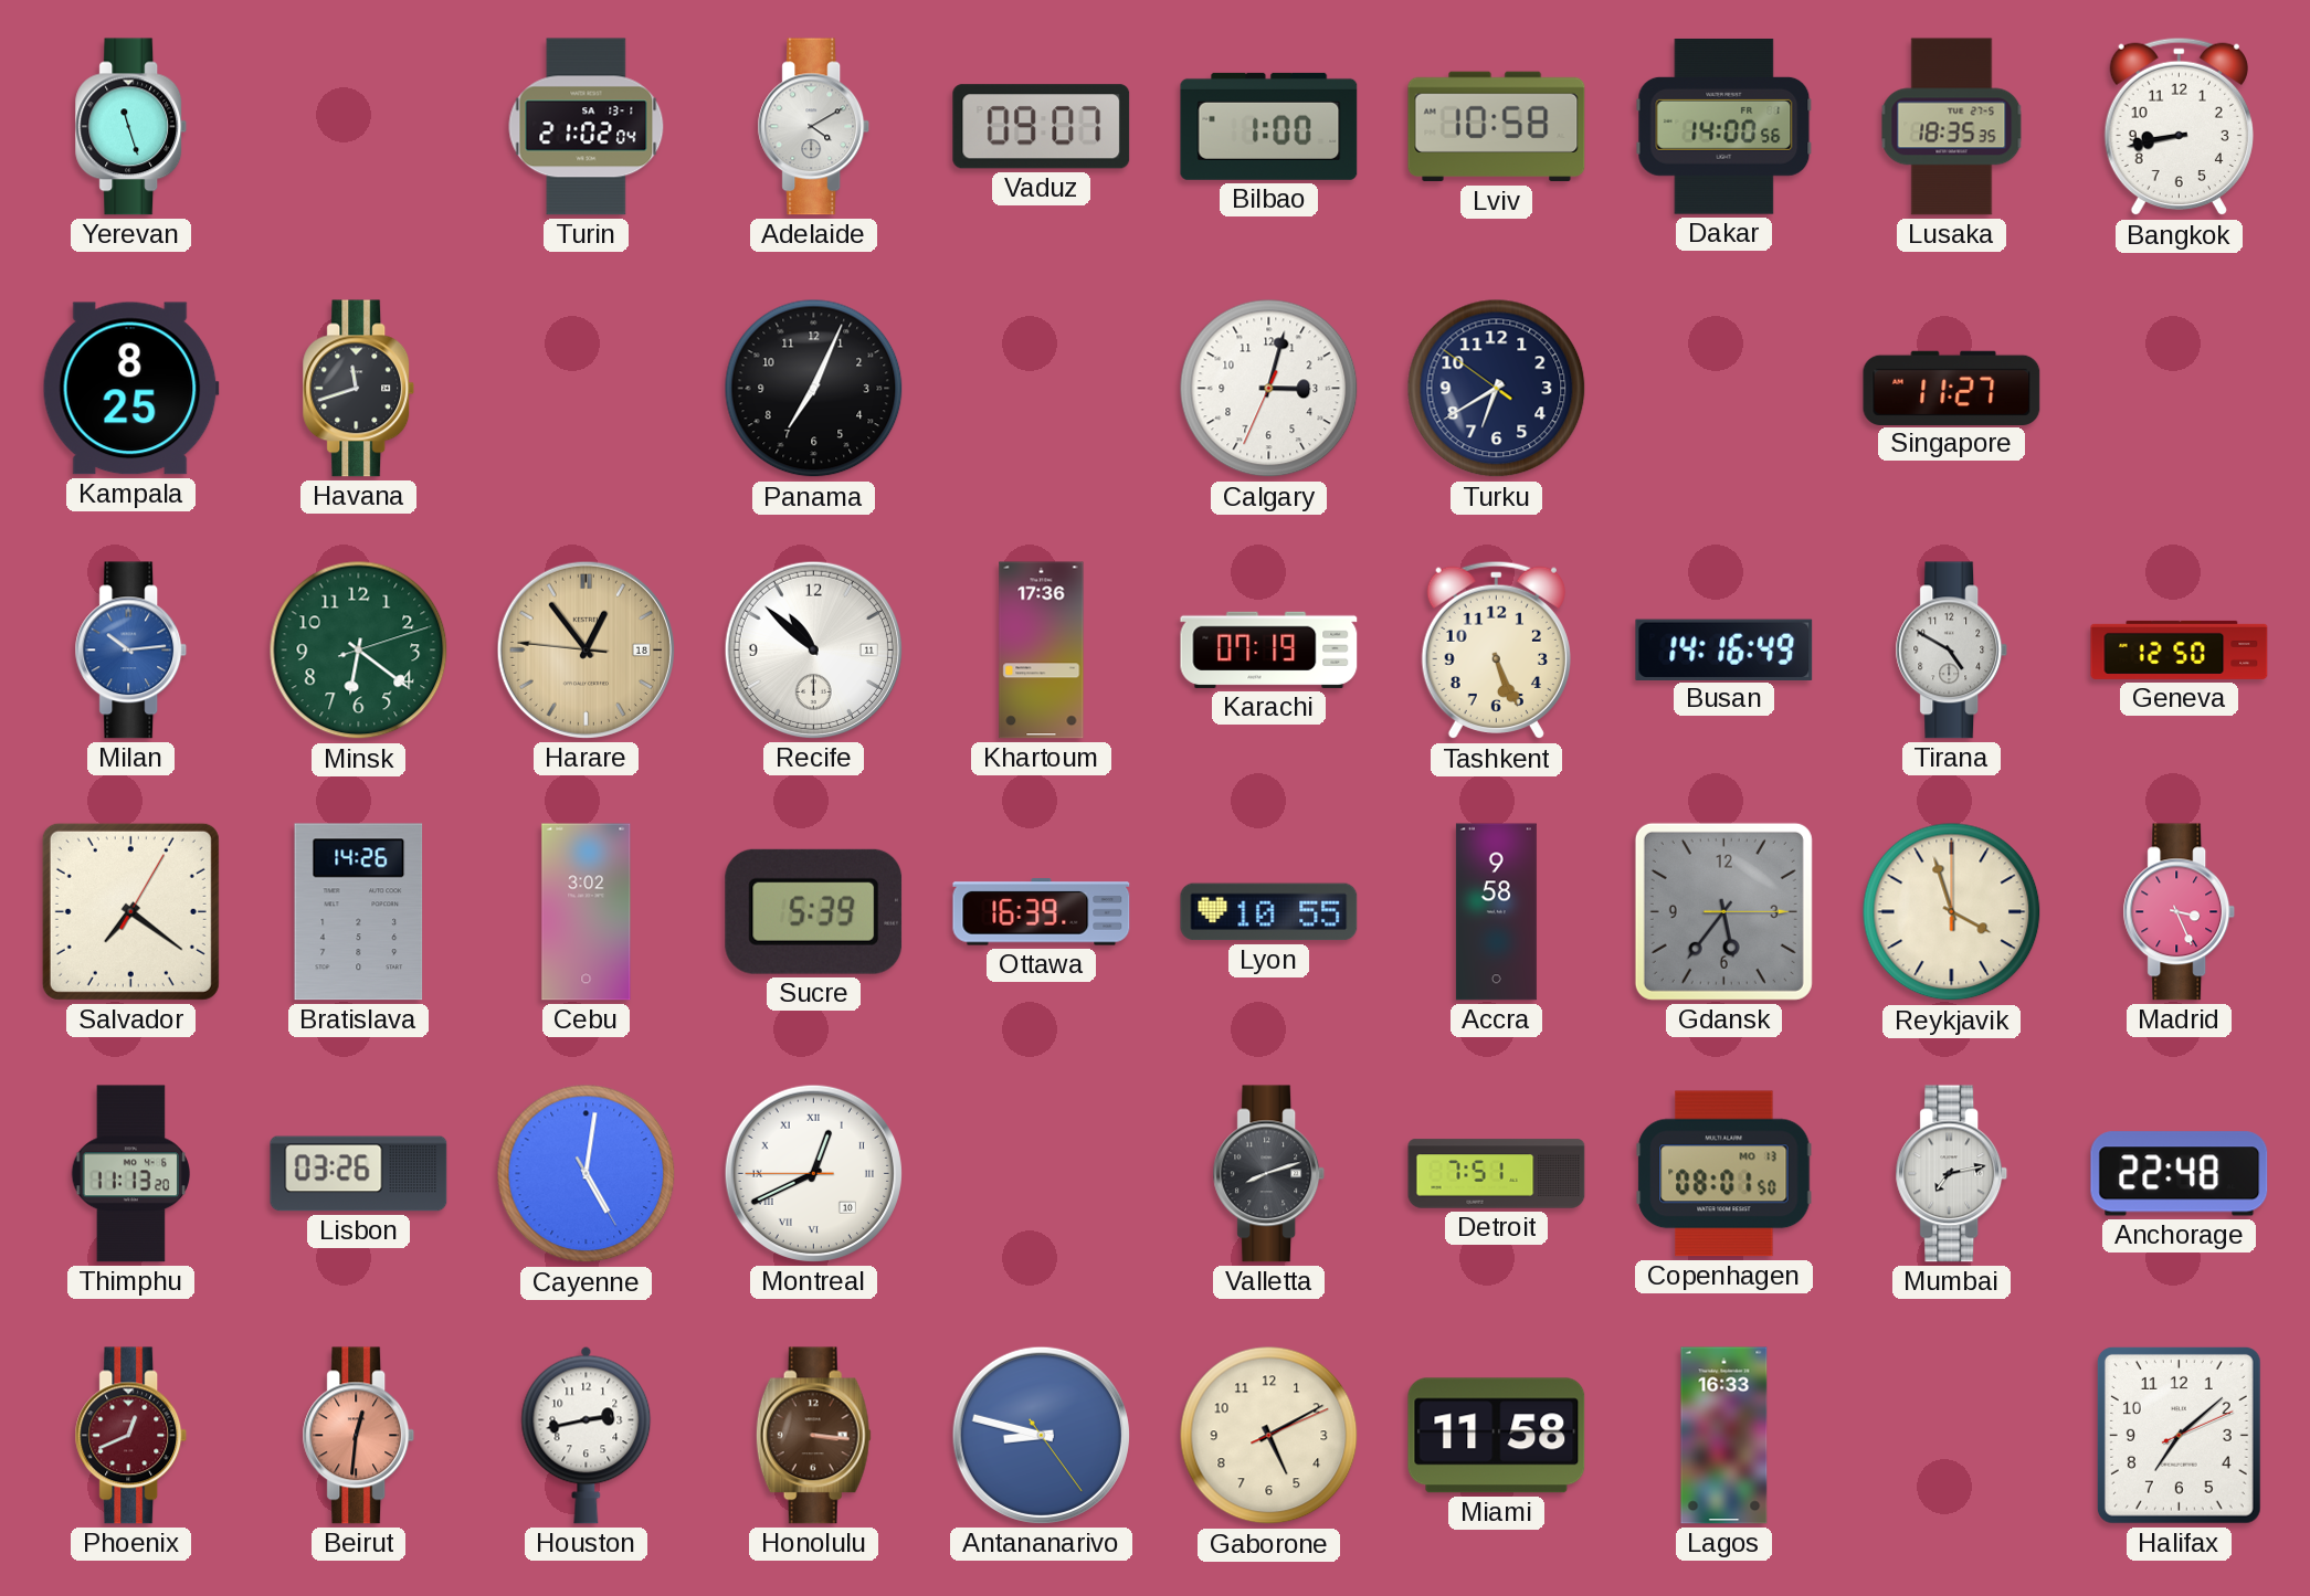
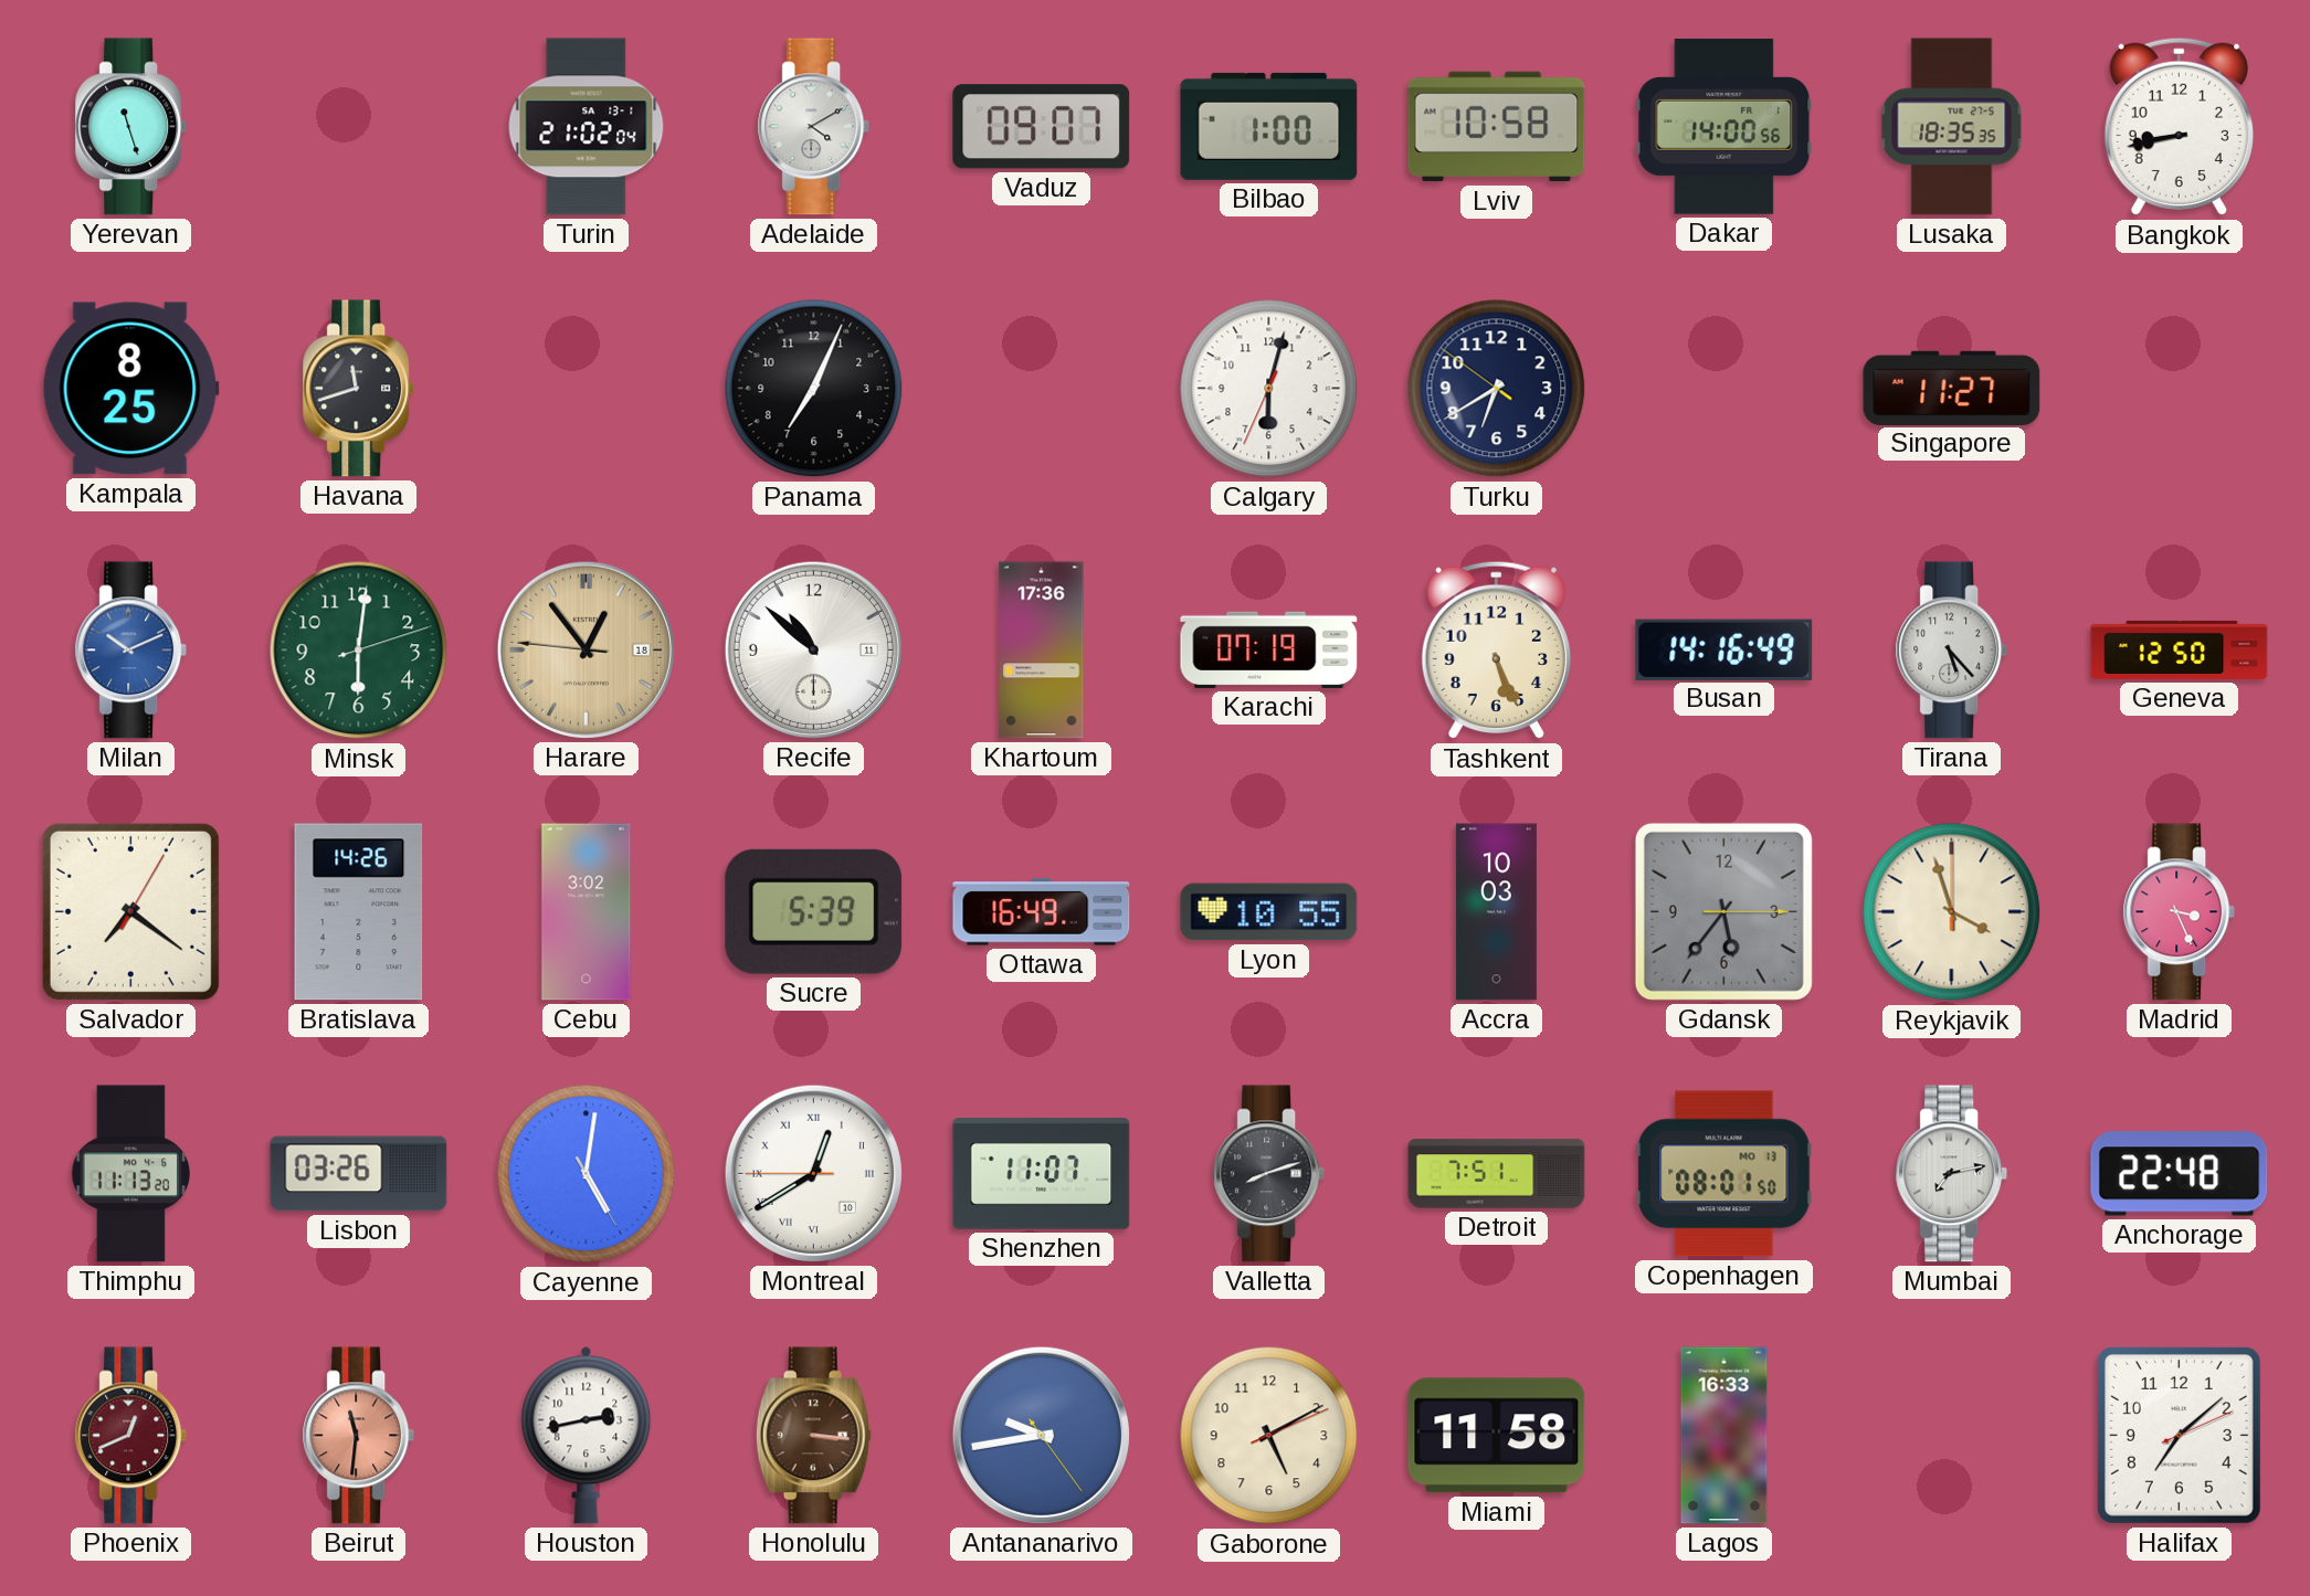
Calgary: 3:02 -> 6:02
Milan: 10:14 -> 10:11
Minsk: 6:21 -> 6:01
Tirana: 4:50 -> 5:23
Ottawa: 16:39 -> 16:49
Accra: 9:58 -> 10:03
Montreal: 12:40 -> 12:39
Shenzhen: none -> 11:07
Beirut: 12:31 -> 11:31
Antananarivo: 8:47 -> 9:43
